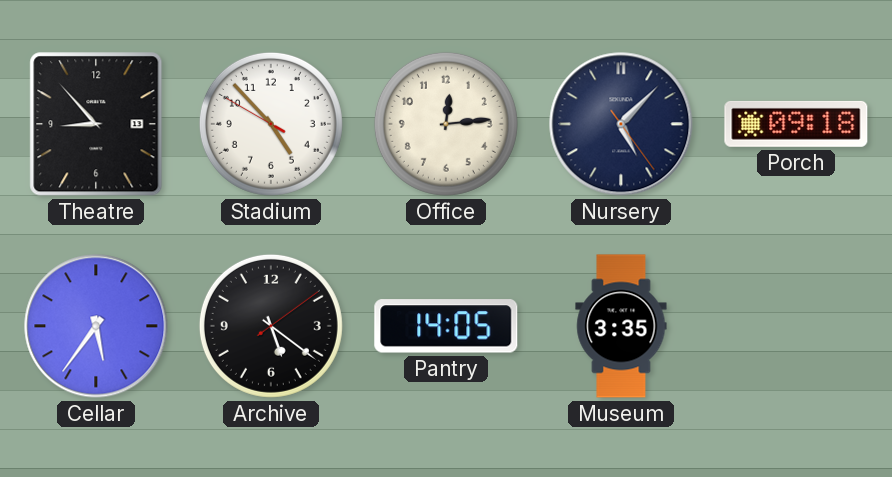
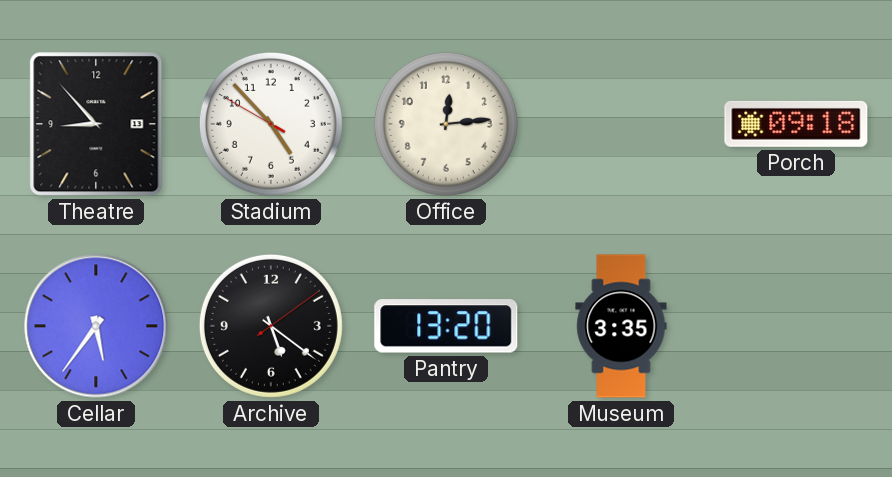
Nursery: 5:07 -> none
Pantry: 14:05 -> 13:20
